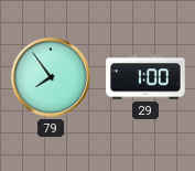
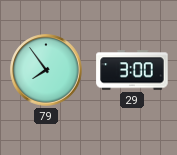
29: 1:00 -> 3:00
